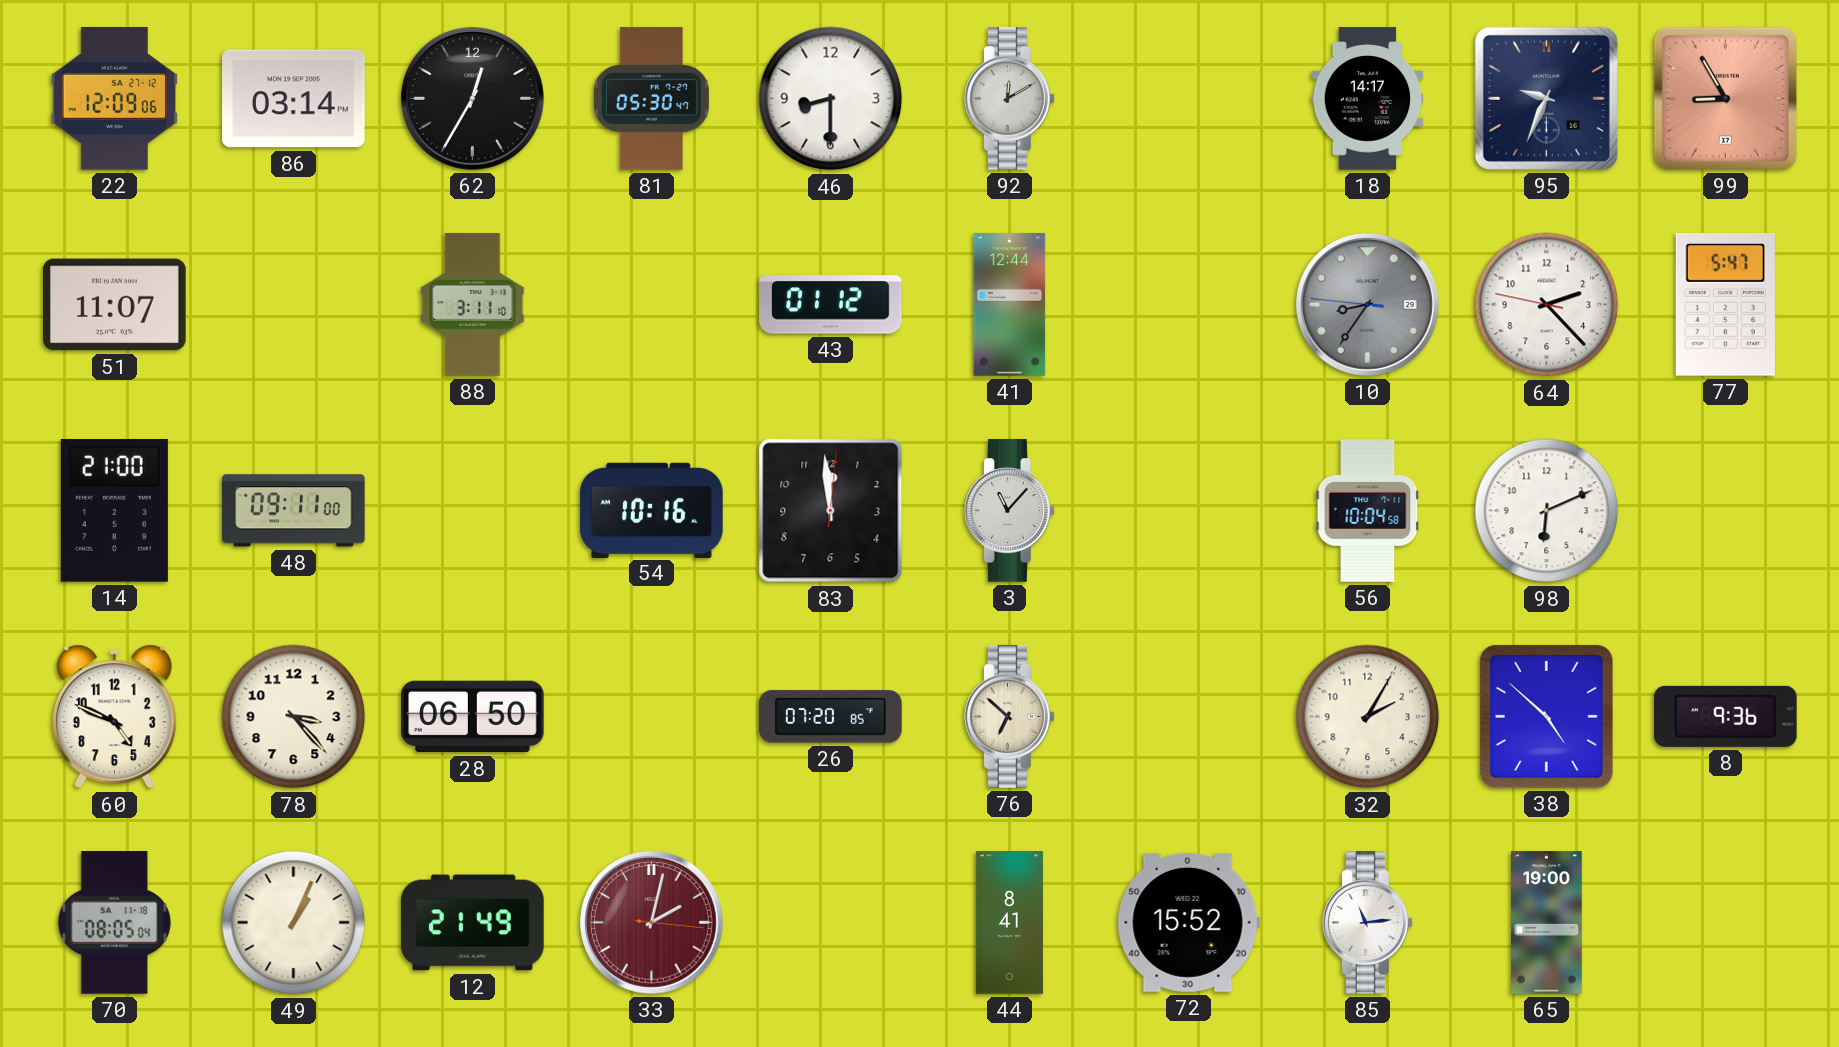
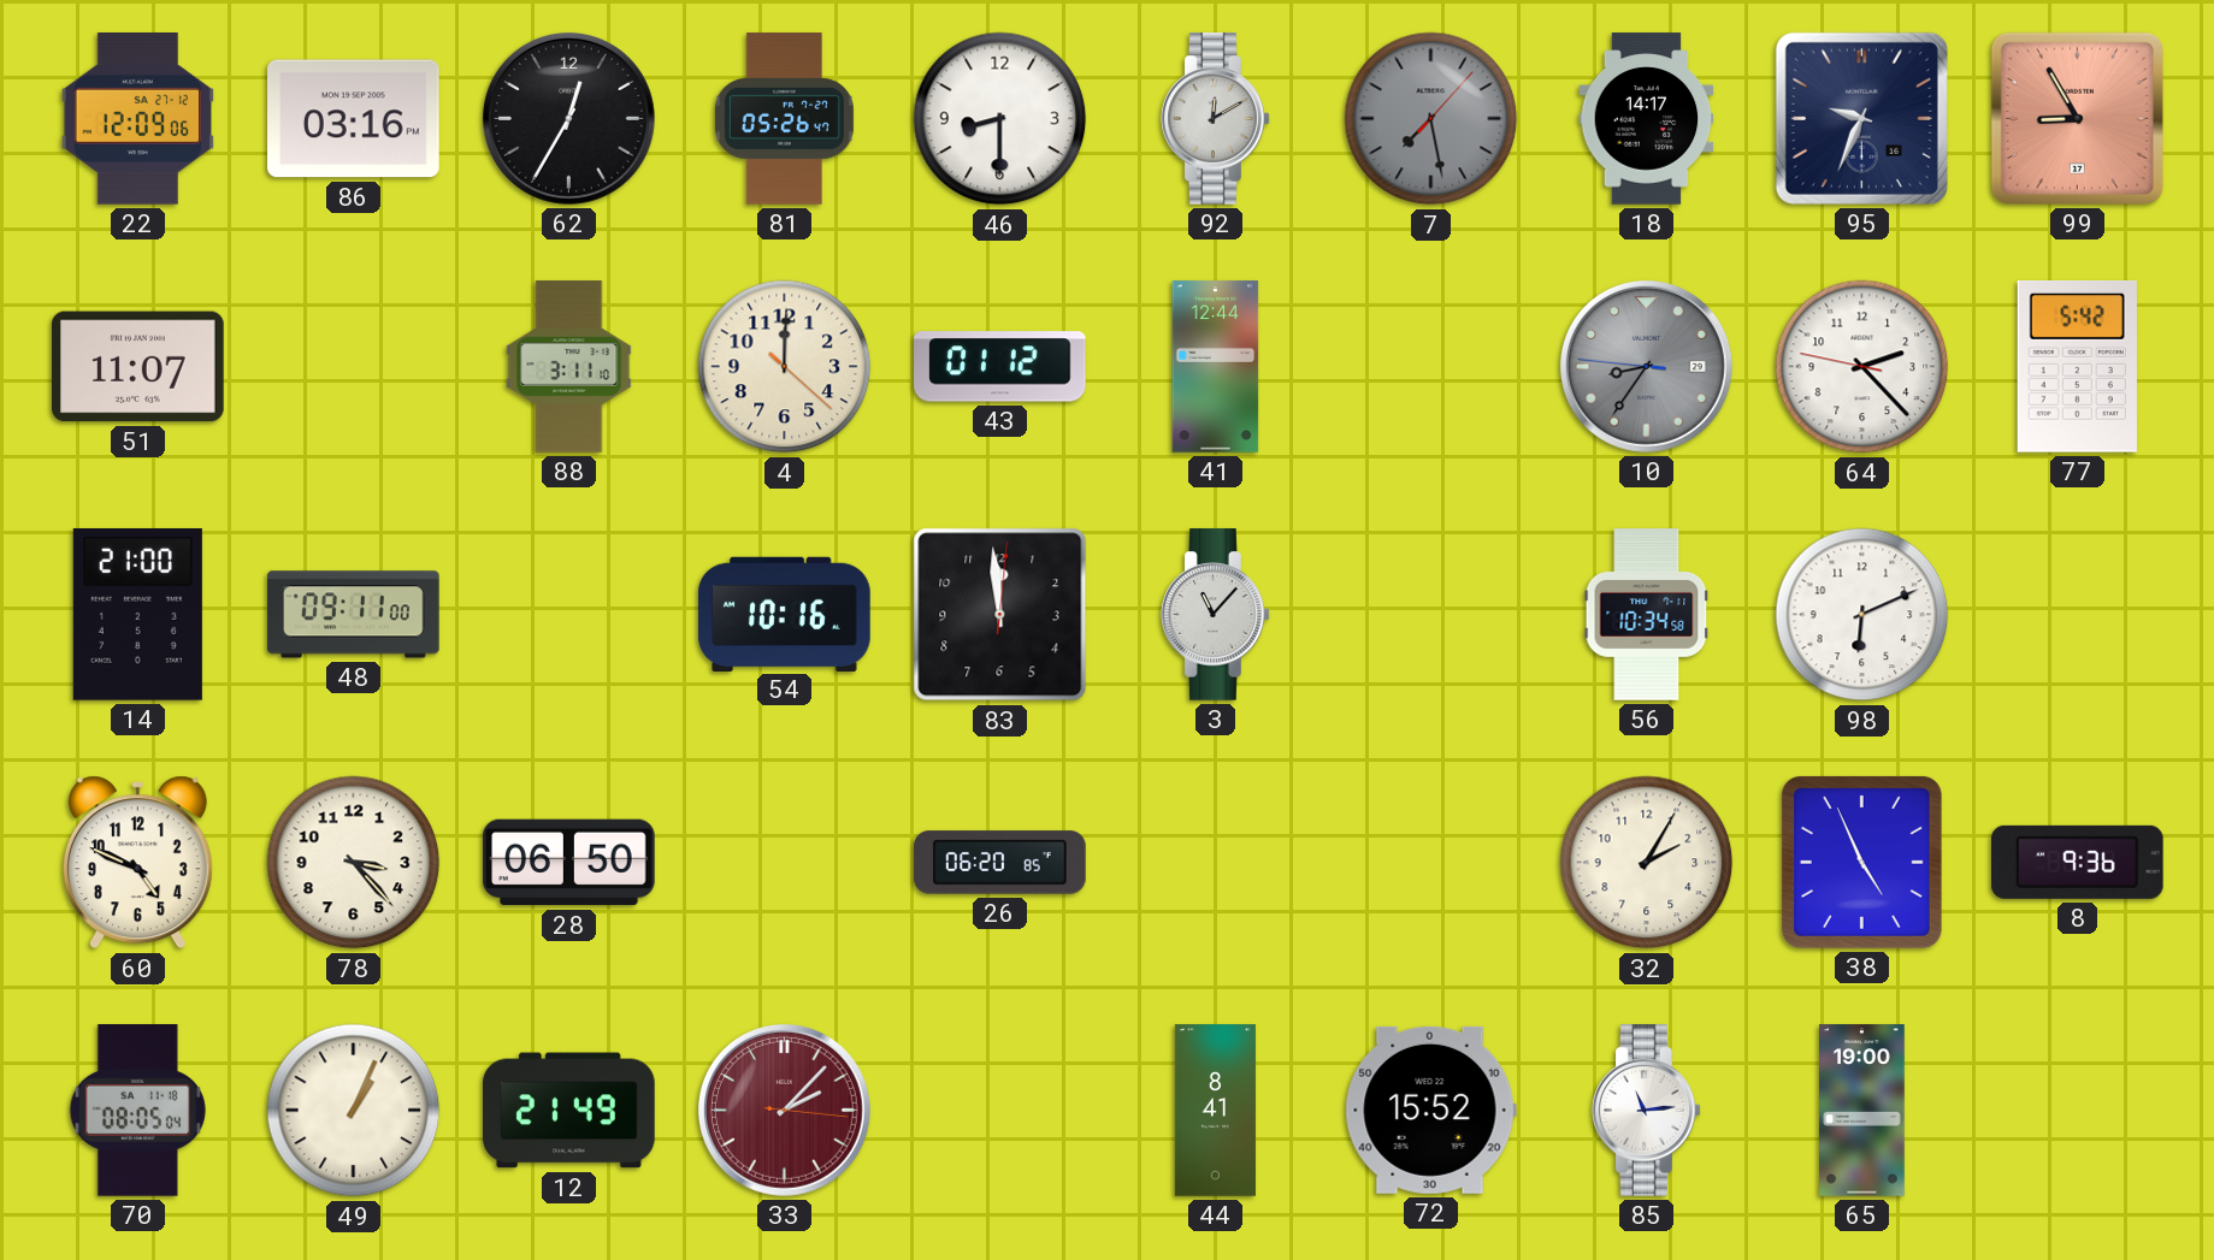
86: 03:14 -> 03:16
81: 05:30 -> 05:26
7: none -> 7:28
4: none -> 12:00
77: 5:47 -> 5:42
56: 10:04 -> 10:34
26: 07:20 -> 06:20
76: 6:52 -> none
38: 4:52 -> 4:56
33: 2:02 -> 2:07
